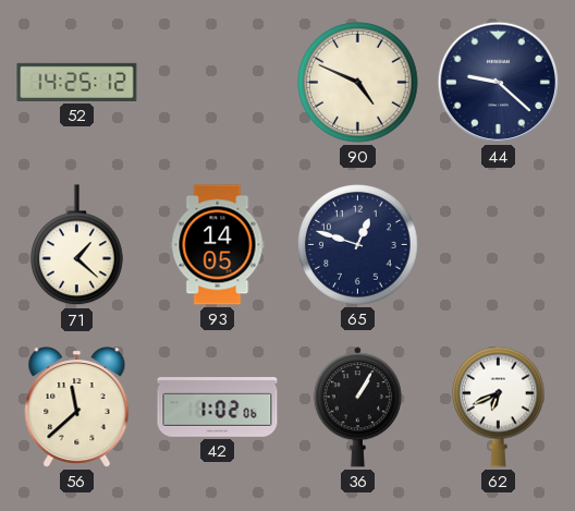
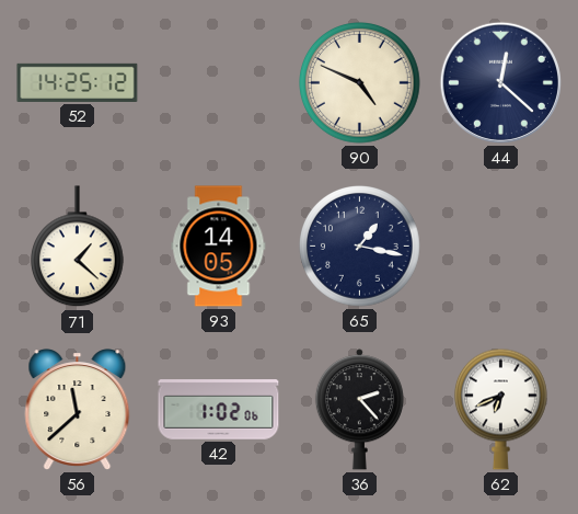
44: 9:22 -> 12:22
65: 12:48 -> 1:17
36: 1:05 -> 2:23
